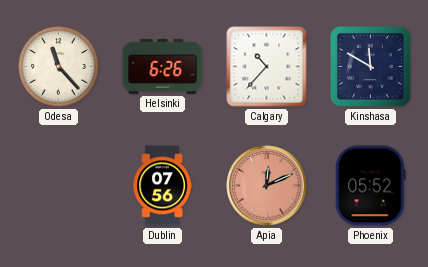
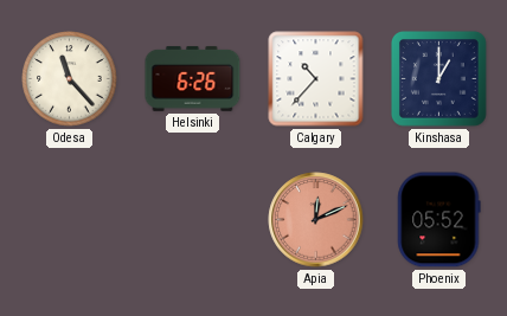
Kinshasa: 11:50 -> 1:00
Dublin: 07:56 -> none
